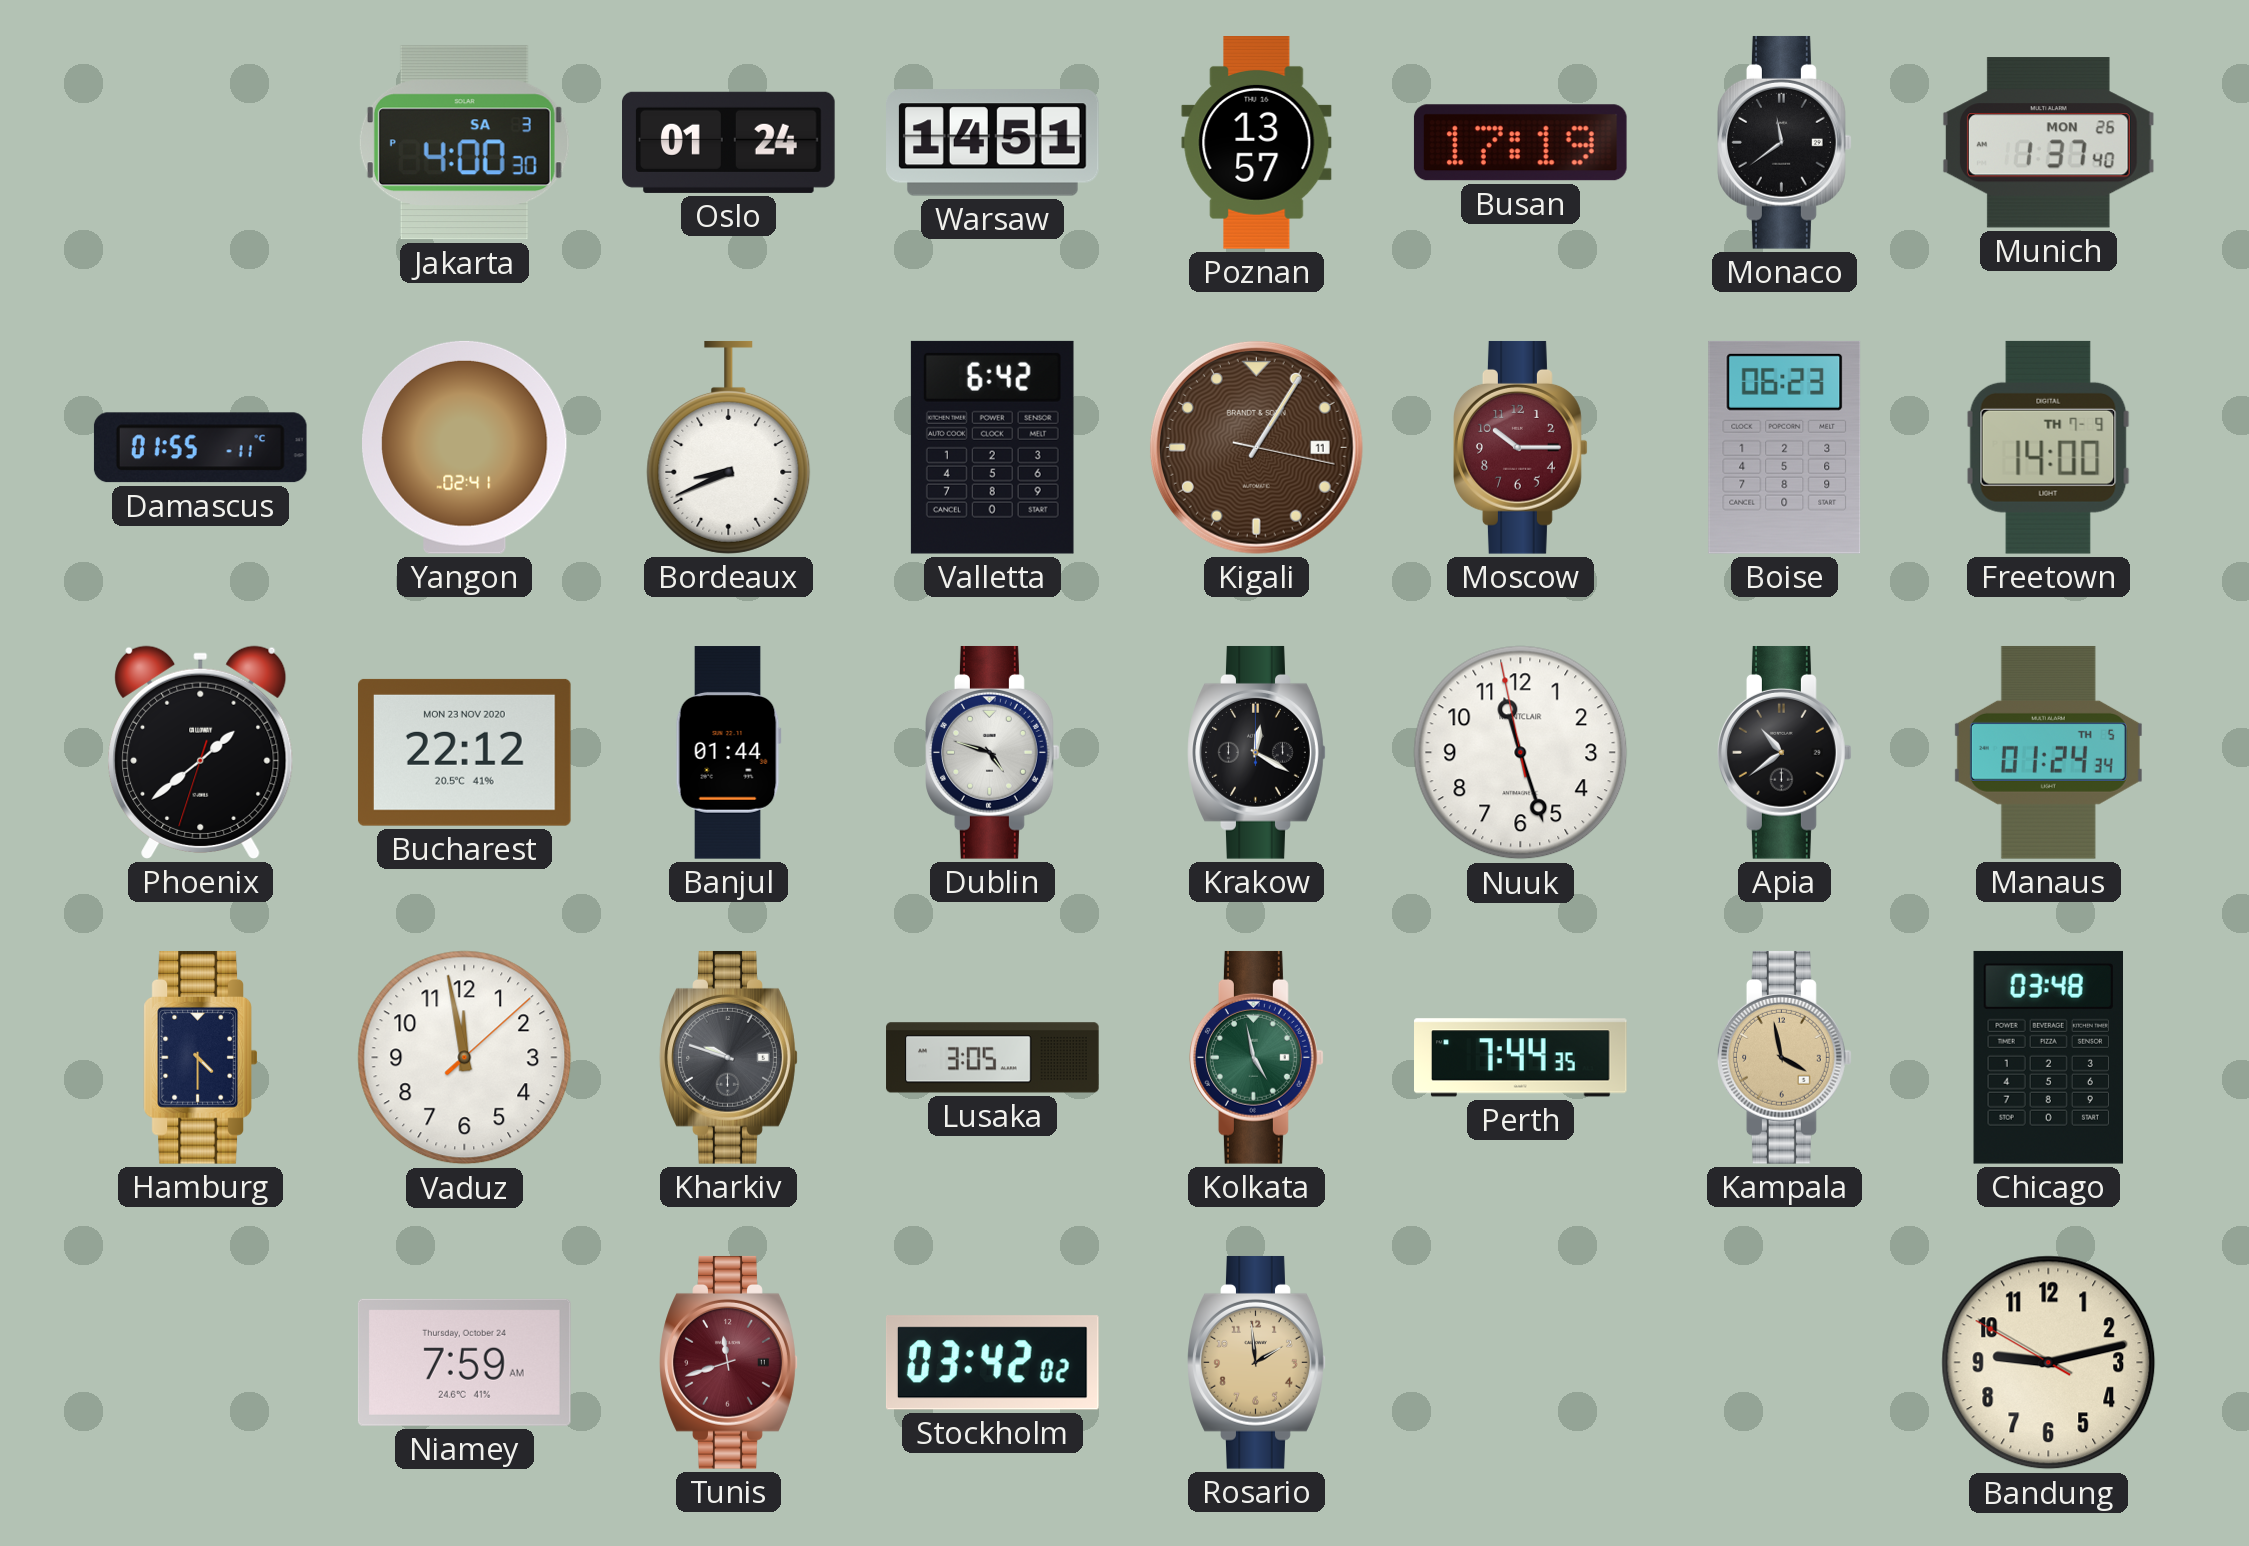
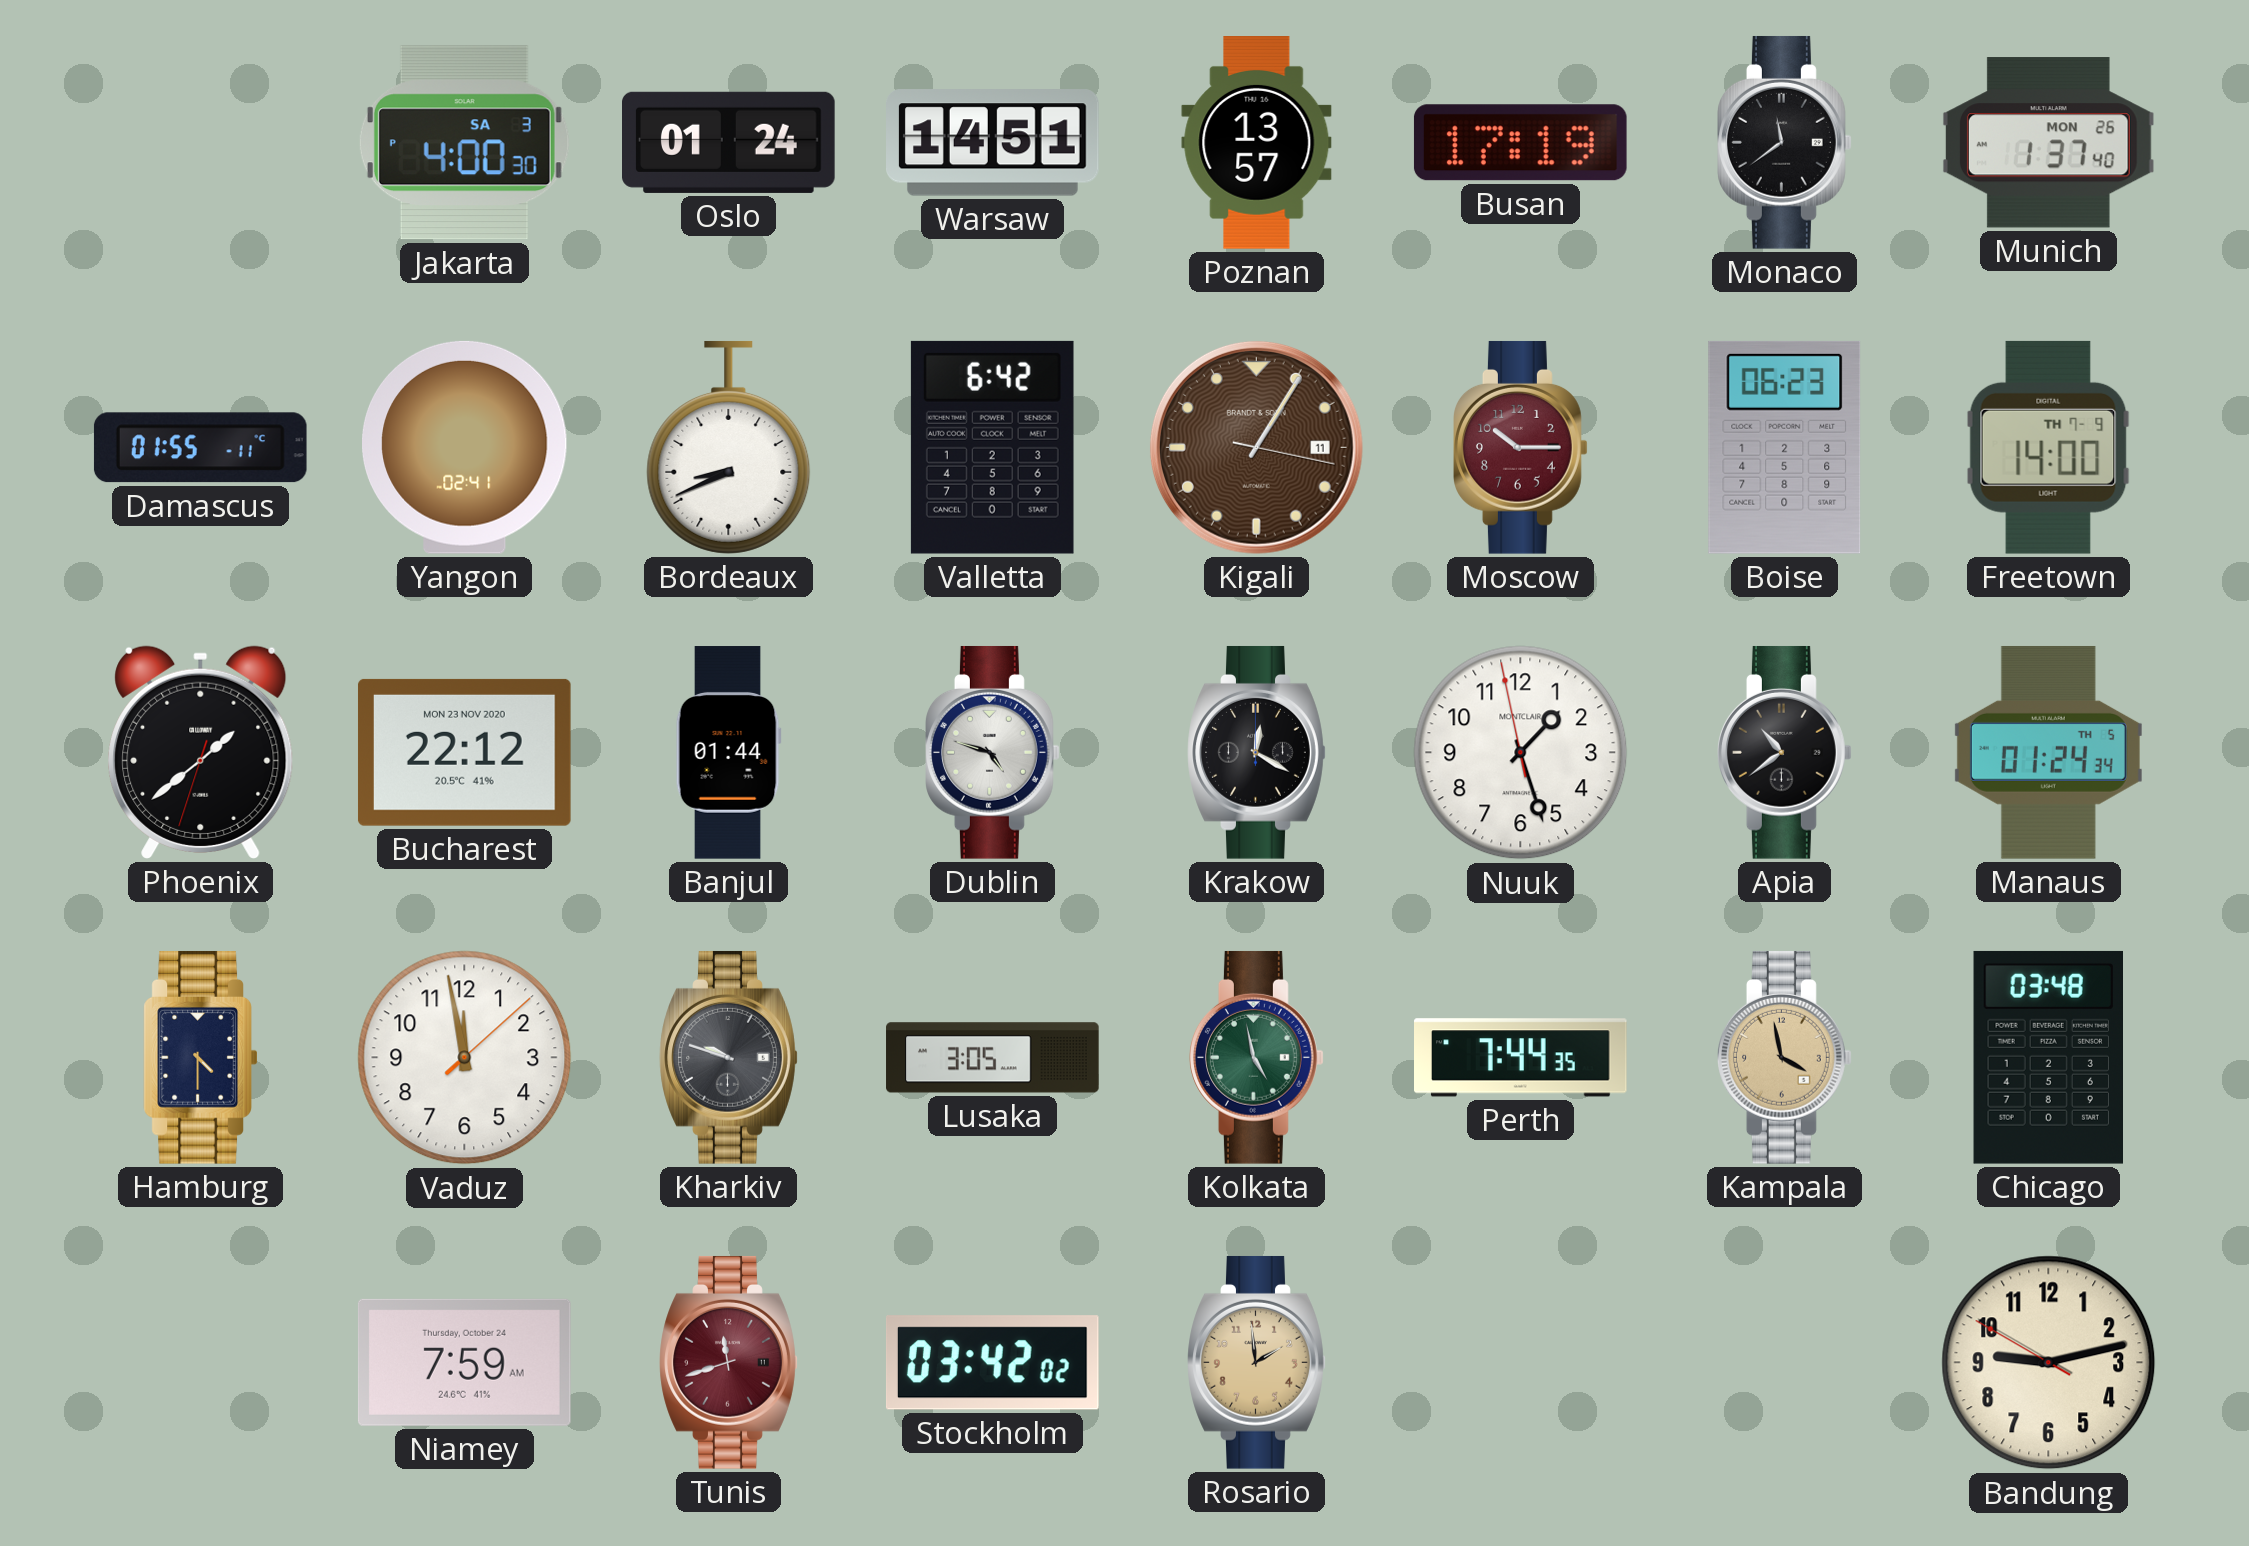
Nuuk: 11:26 -> 1:26
